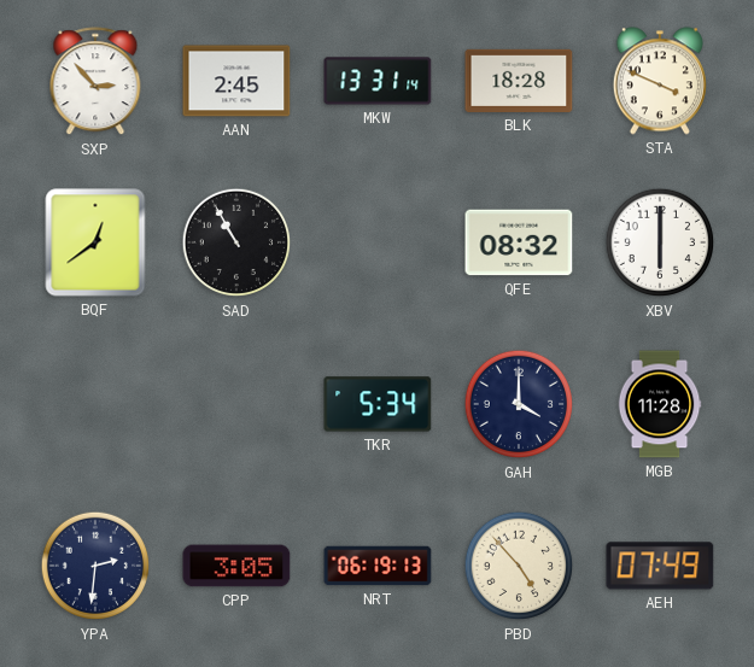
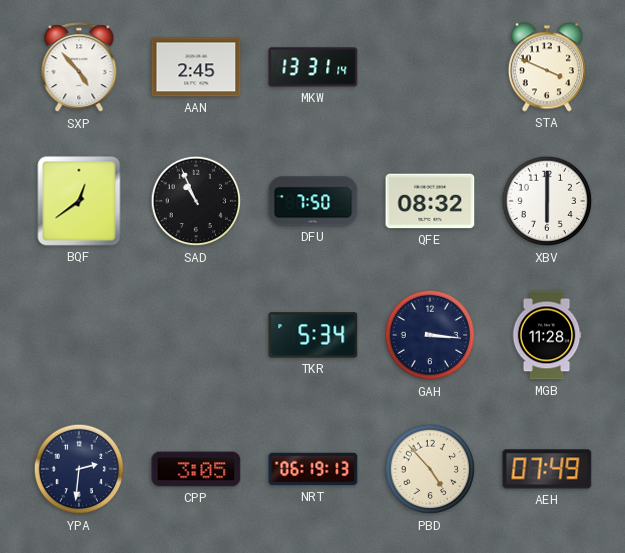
SXP: 2:53 -> 4:53
BLK: 18:28 -> none
SAD: 10:55 -> 10:56
DFU: none -> 7:50
GAH: 4:00 -> 3:16
